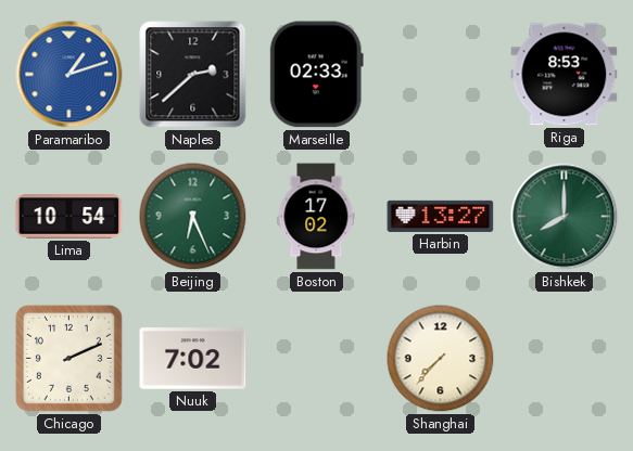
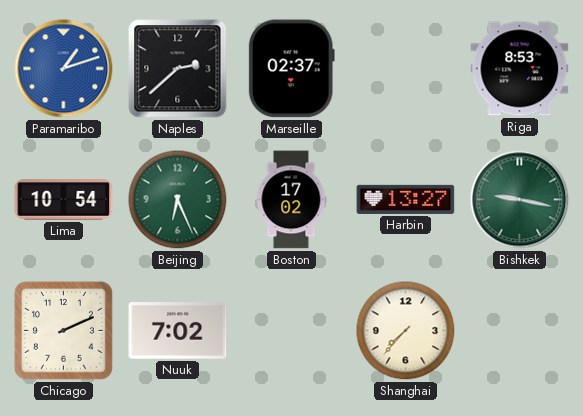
Marseille: 02:33 -> 02:37
Bishkek: 8:00 -> 9:17
